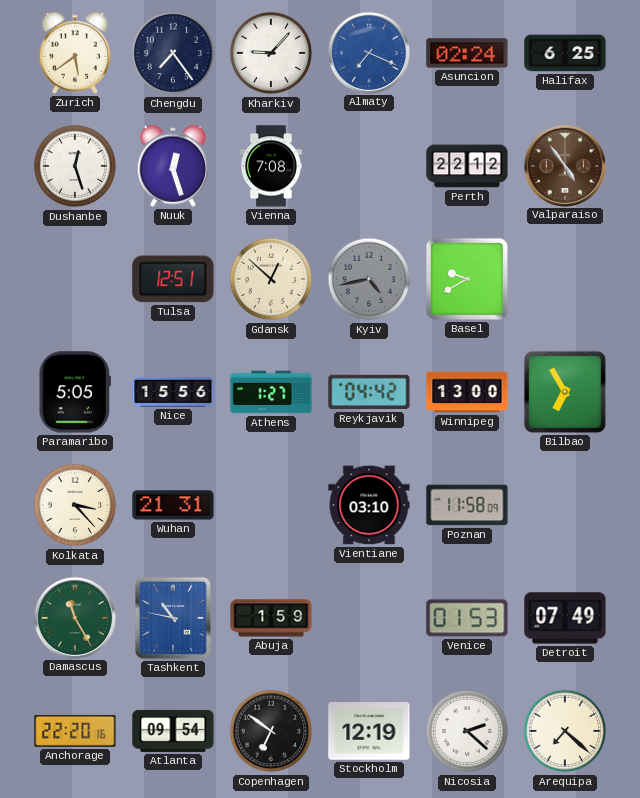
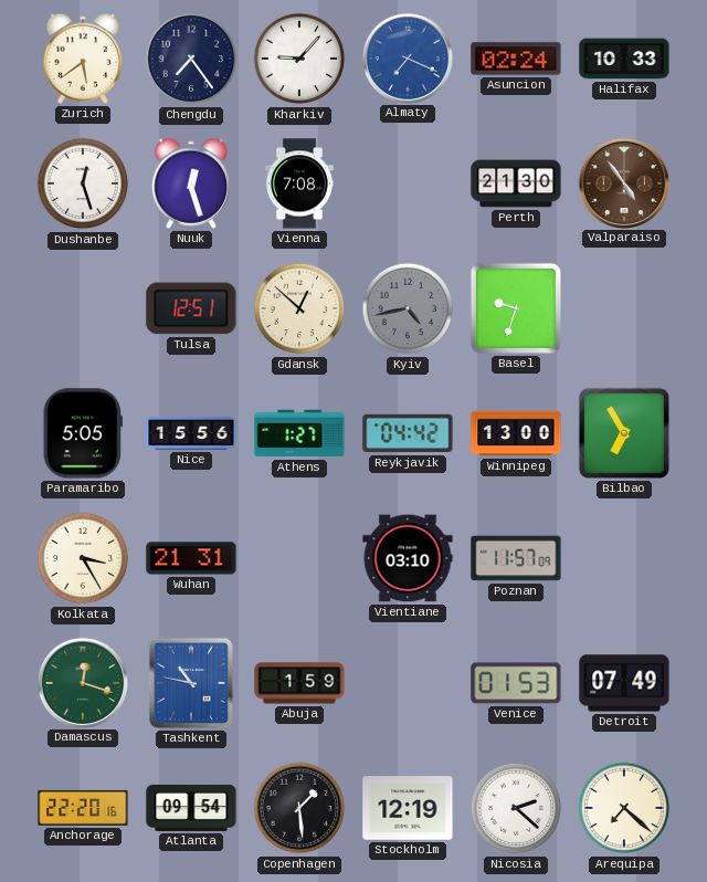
Halifax: 6:25 -> 10:33
Perth: 22:12 -> 21:30
Basel: 9:40 -> 9:33
Kolkata: 3:23 -> 3:25
Poznan: 11:58 -> 11:57
Damascus: 11:25 -> 12:18
Copenhagen: 6:51 -> 1:29
